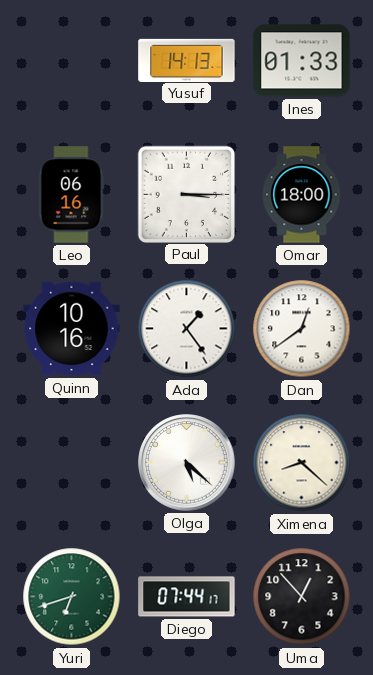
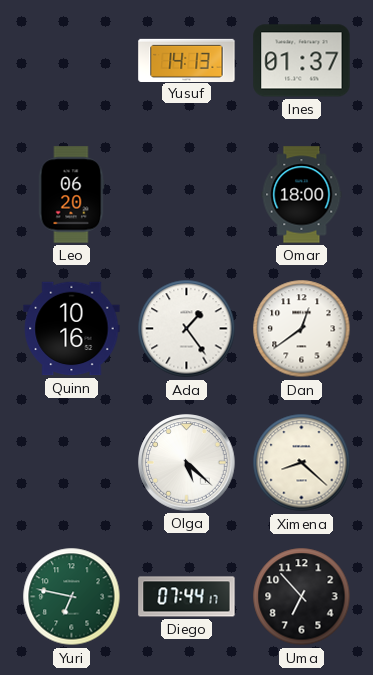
Ines: 01:33 -> 01:37
Leo: 06:16 -> 06:20
Paul: 3:15 -> none
Yuri: 6:42 -> 6:47
Uma: 12:53 -> 6:53
